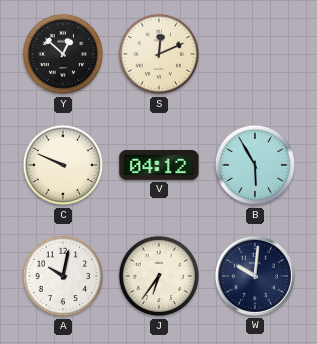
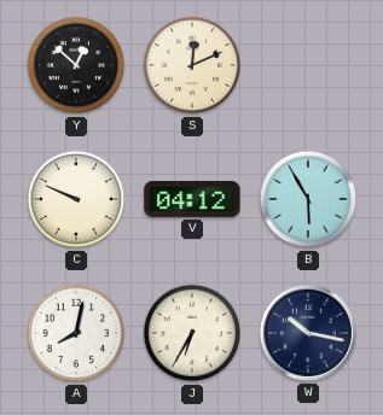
A: 10:02 -> 8:02
J: 6:36 -> 6:35
W: 10:01 -> 10:17
